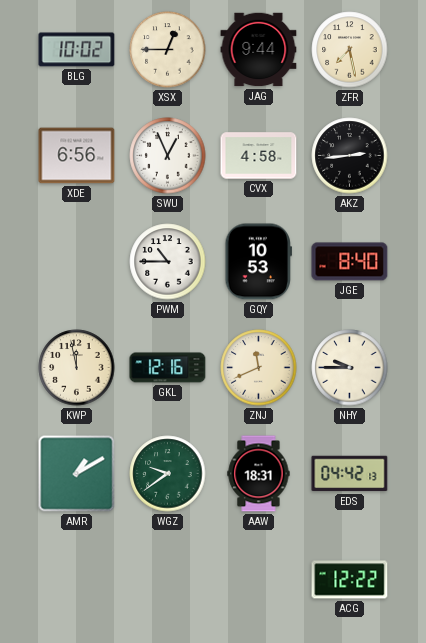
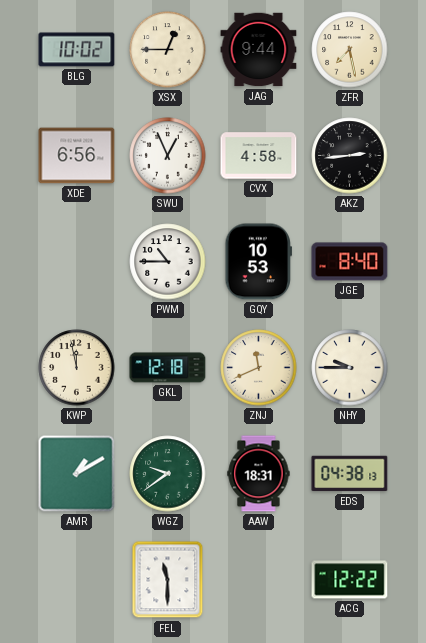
GKL: 12:16 -> 12:18
EDS: 04:42 -> 04:38
FEL: none -> 11:30
